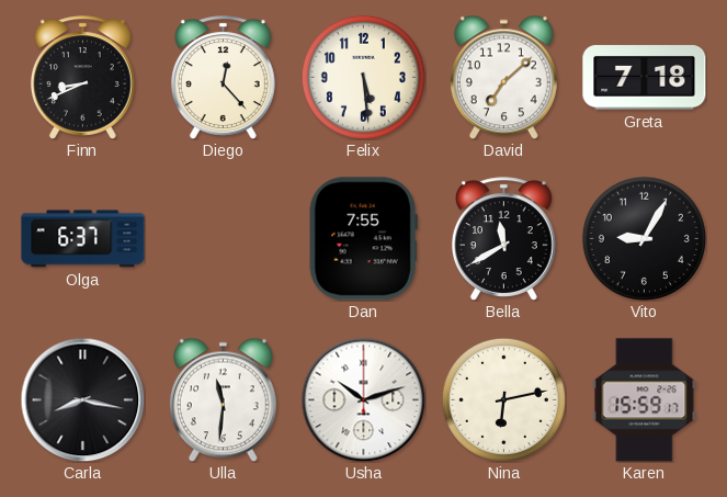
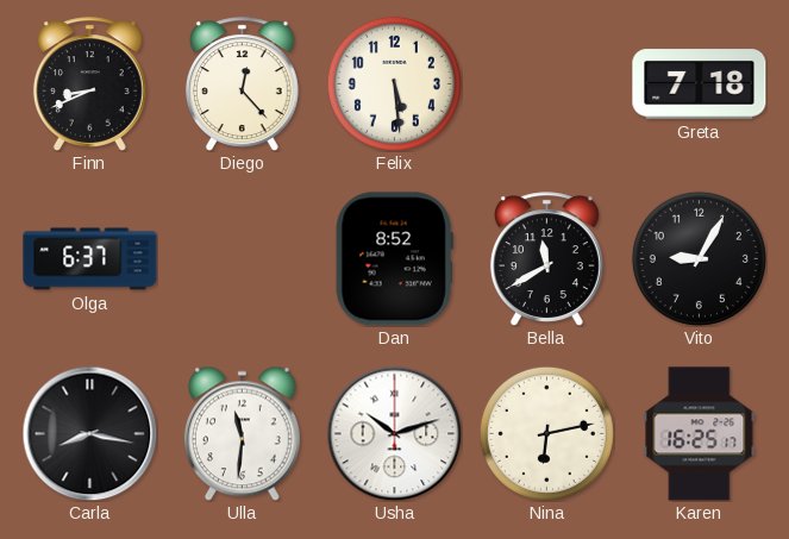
David: 7:08 -> none
Dan: 7:55 -> 8:52
Karen: 15:59 -> 16:25
